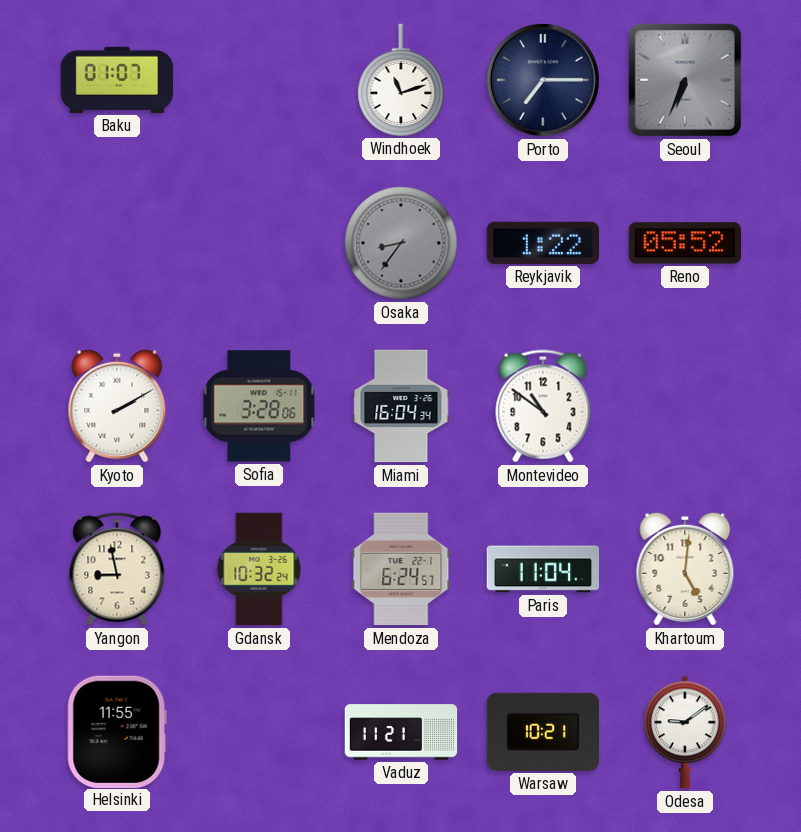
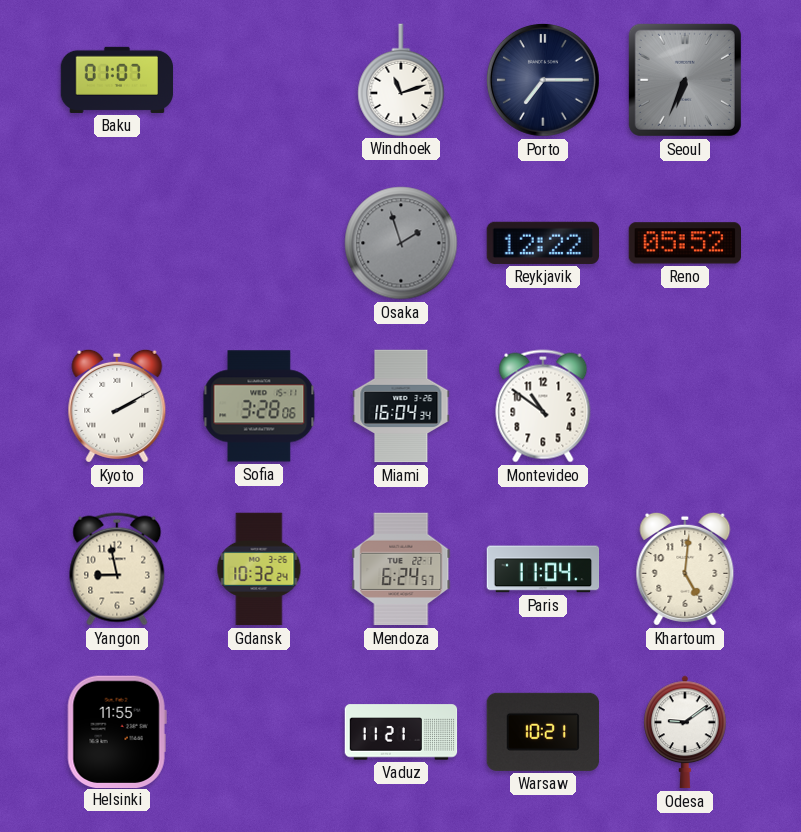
Osaka: 8:36 -> 1:57
Reykjavik: 1:22 -> 12:22
